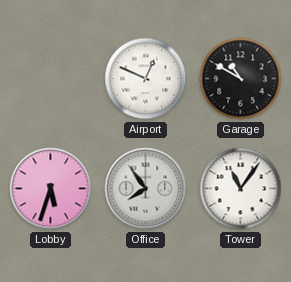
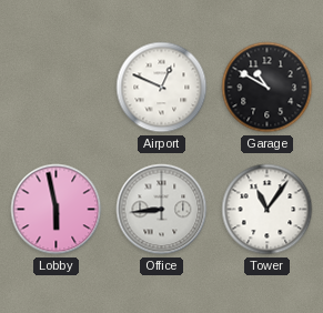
Lobby: 5:33 -> 5:58
Office: 7:54 -> 8:44
